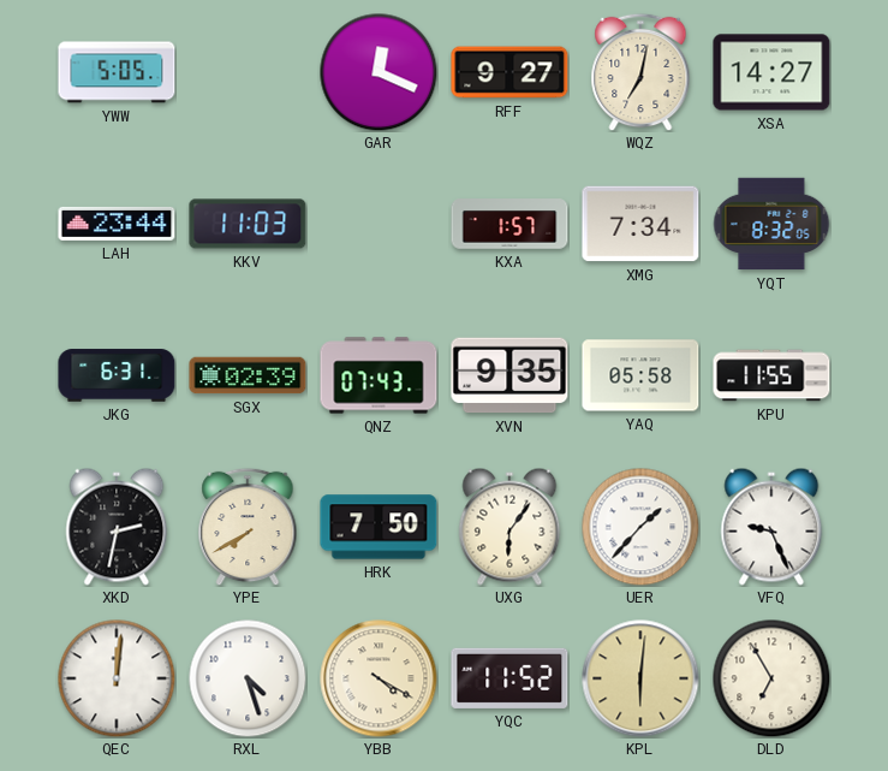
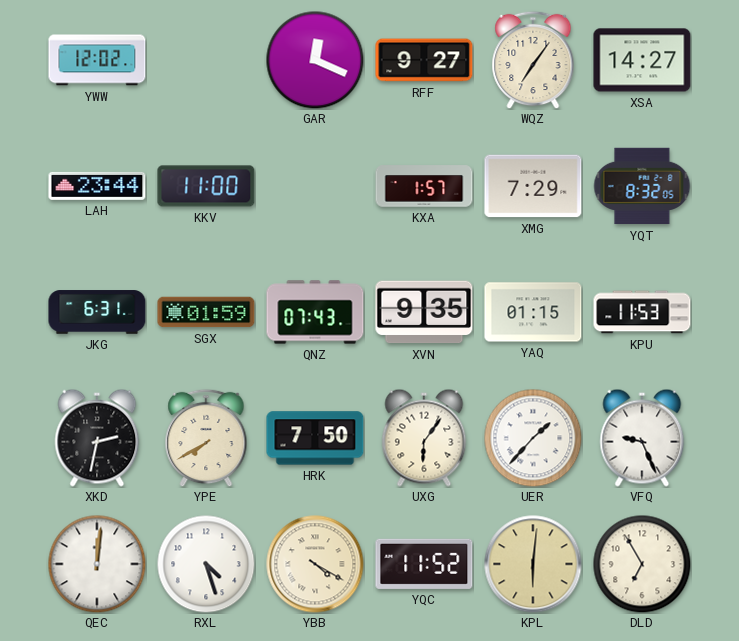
YWW: 5:05 -> 12:02
WQZ: 7:02 -> 7:06
KKV: 11:03 -> 11:00
XMG: 7:34 -> 7:29
SGX: 02:39 -> 01:59
YAQ: 05:58 -> 01:15
KPU: 11:55 -> 11:53
